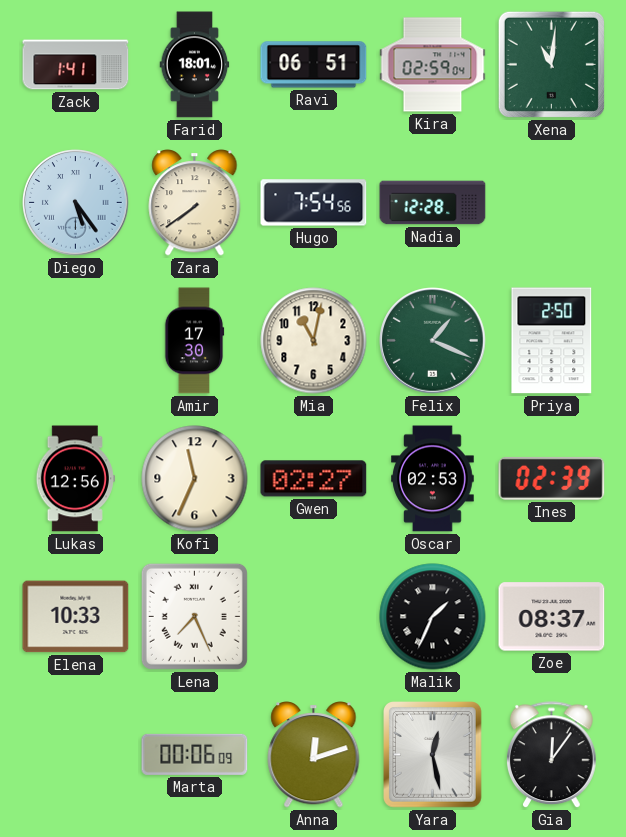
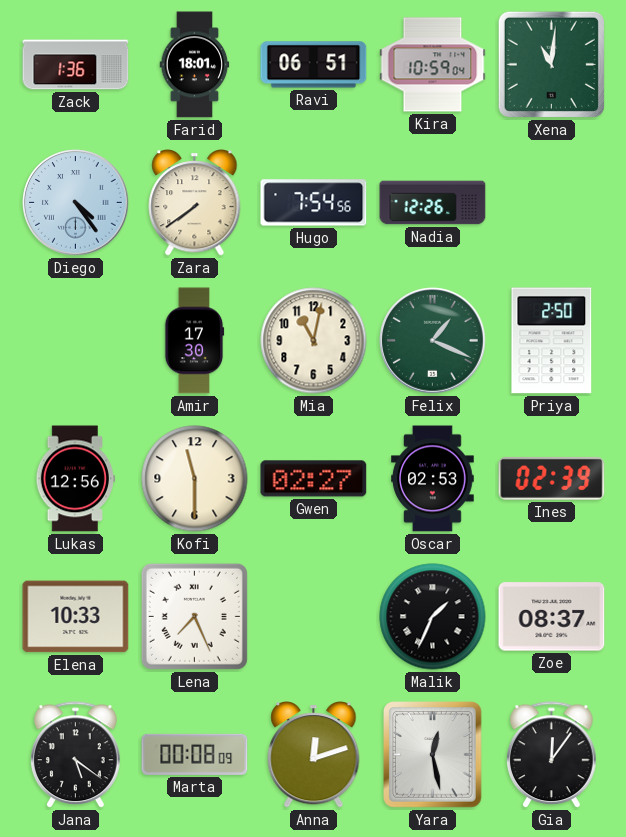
Zack: 1:41 -> 1:36
Kira: 02:59 -> 10:59
Diego: 5:24 -> 4:24
Nadia: 12:28 -> 12:26
Kofi: 11:34 -> 11:30
Jana: none -> 5:21
Marta: 00:06 -> 00:08
